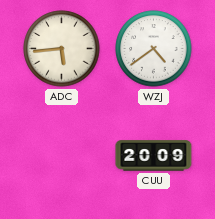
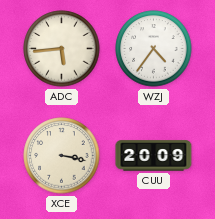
WZJ: 4:39 -> 4:36
XCE: none -> 3:17
